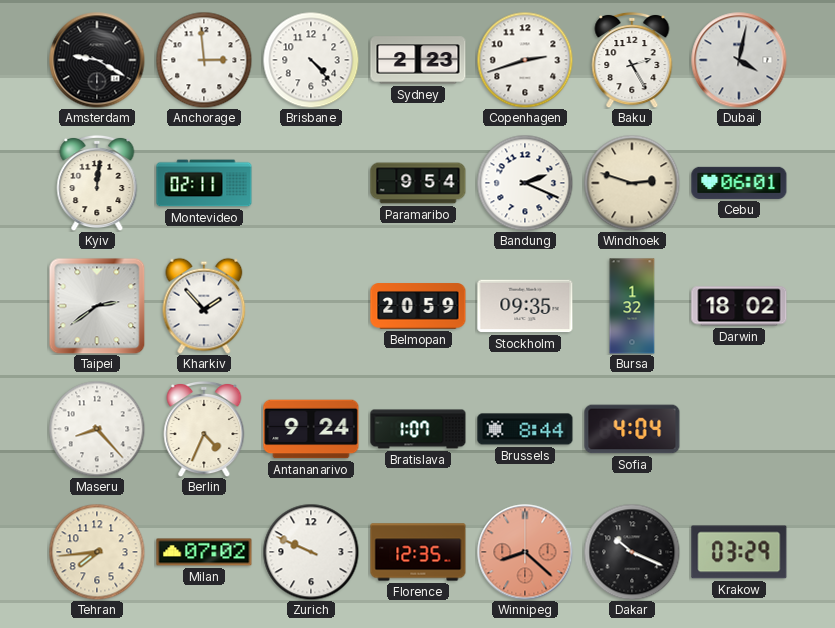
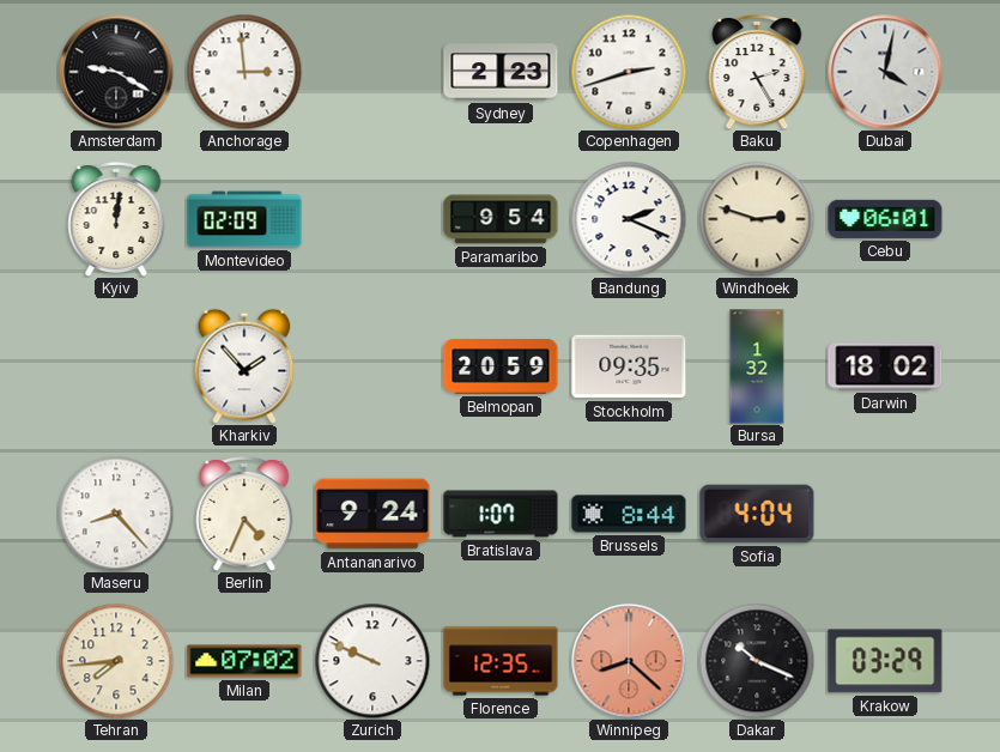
Brisbane: 4:23 -> none
Montevideo: 02:11 -> 02:09
Taipei: 2:39 -> none
